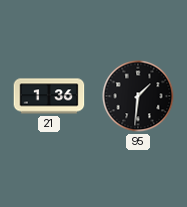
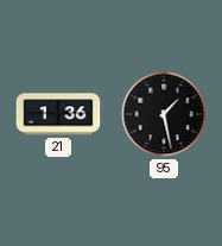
95: 1:31 -> 1:28
